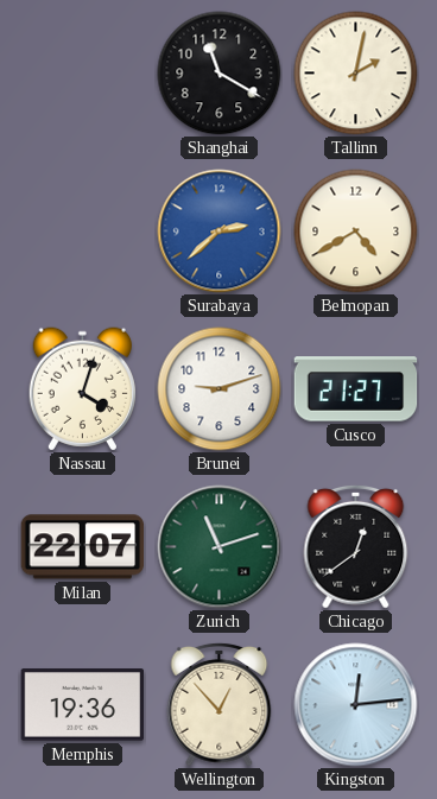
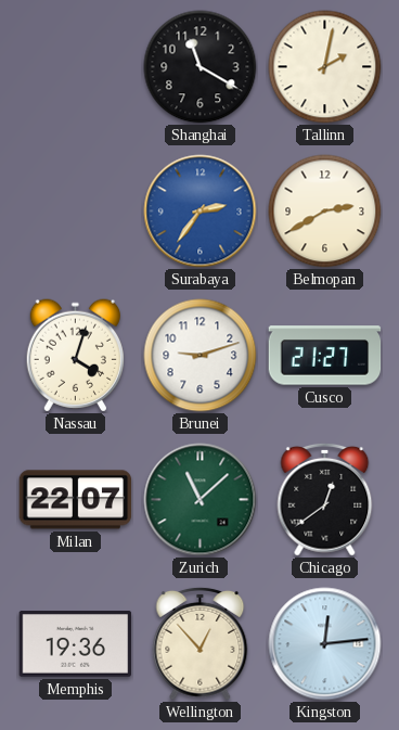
Surabaya: 2:38 -> 2:36
Belmopan: 4:40 -> 2:40
Zurich: 11:12 -> 11:08
